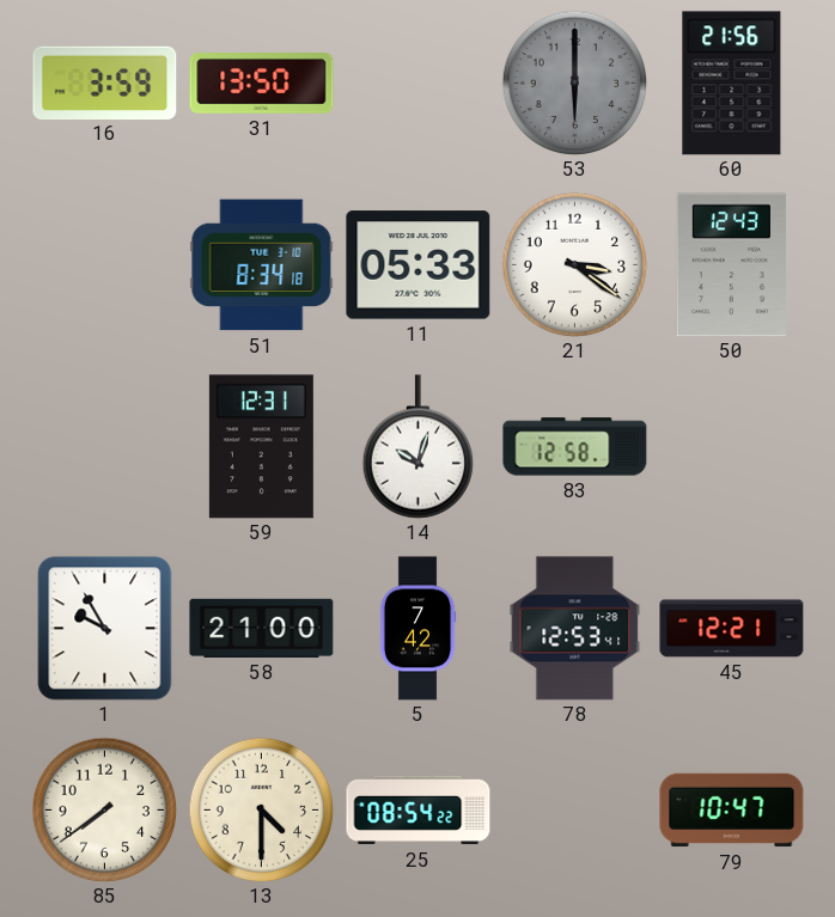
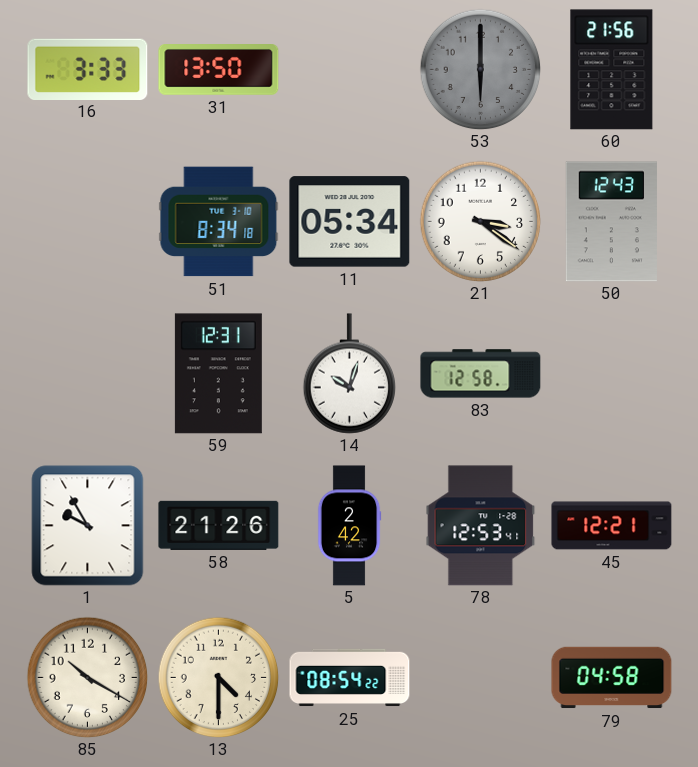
16: 3:59 -> 3:33
11: 05:33 -> 05:34
58: 21:00 -> 21:26
5: 7:42 -> 2:42
85: 7:39 -> 10:20
79: 10:47 -> 04:58
